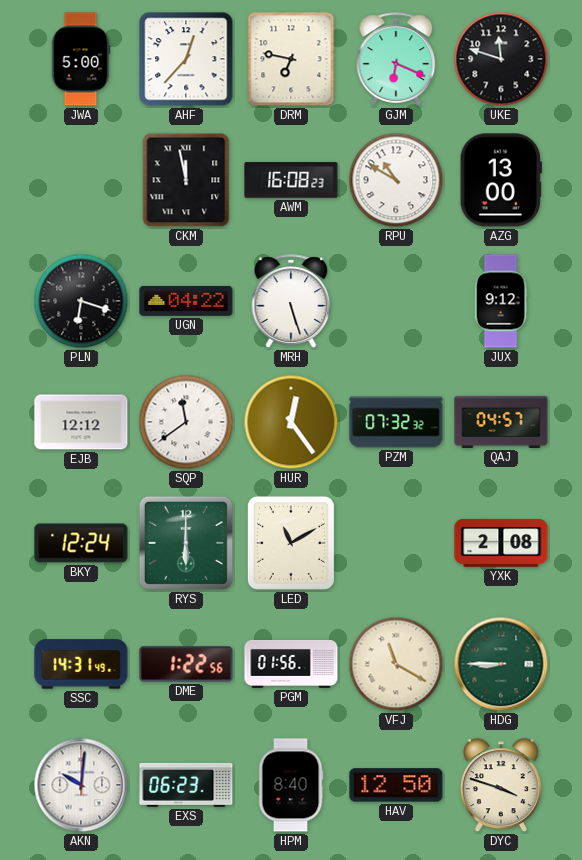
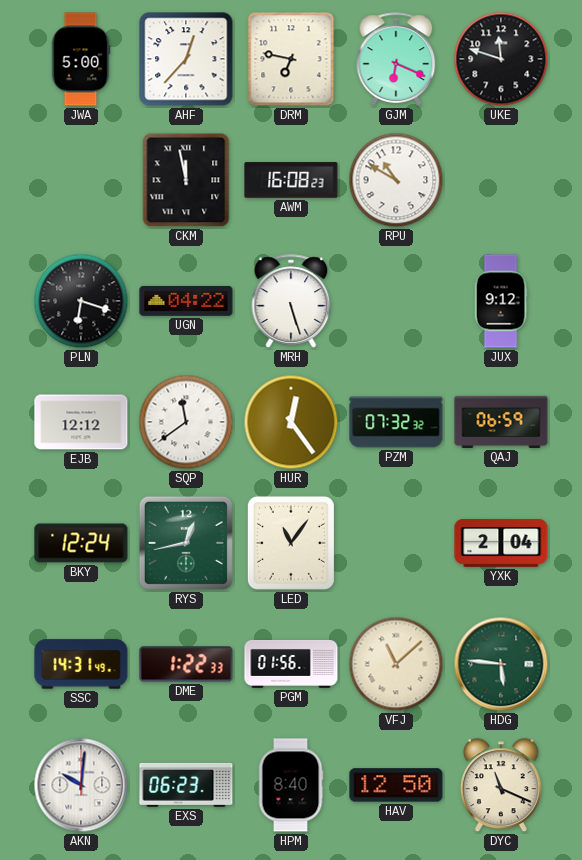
AZG: 13:00 -> none
QAJ: 04:57 -> 06:59
RYS: 6:00 -> 12:43
LED: 11:10 -> 11:06
YXK: 2:08 -> 2:04
DME: 1:22:56 -> 1:22:33
VFJ: 11:20 -> 11:08
HDG: 8:45 -> 5:46
DYC: 3:48 -> 11:19
